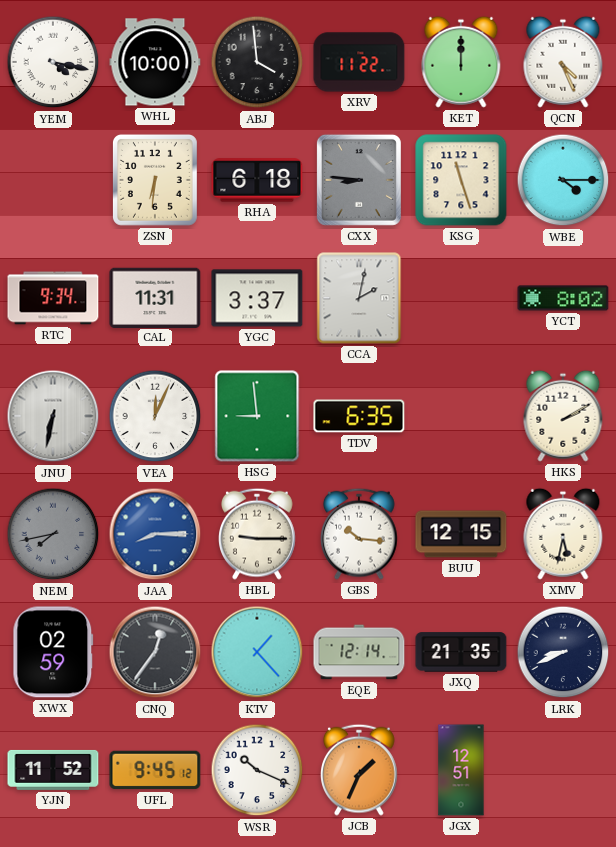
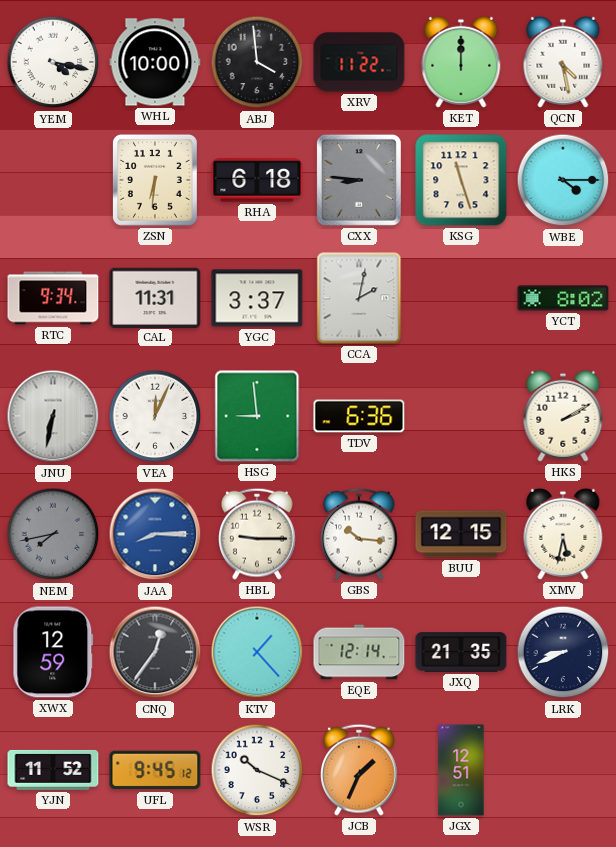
QCN: 4:26 -> 4:28
TDV: 6:35 -> 6:36
XWX: 02:59 -> 12:59
